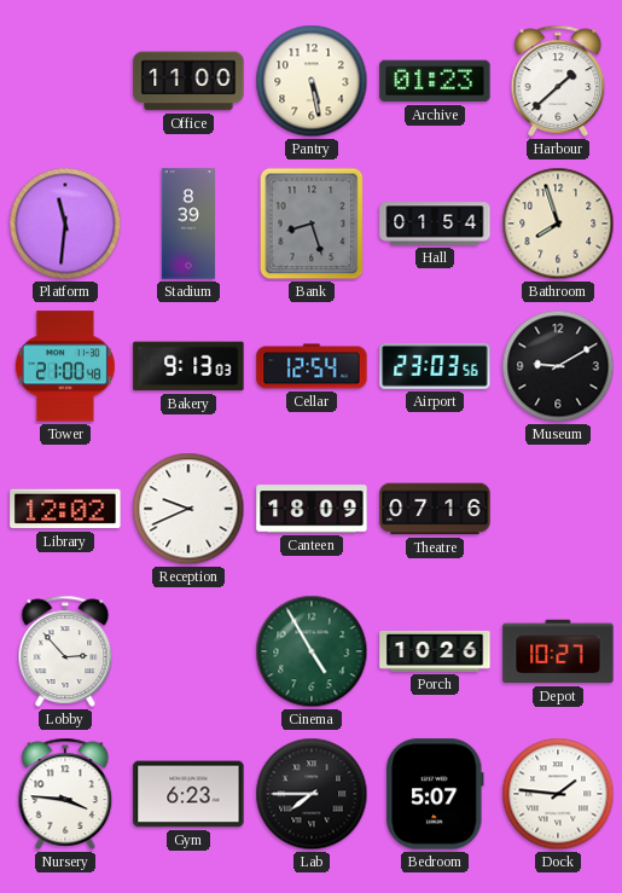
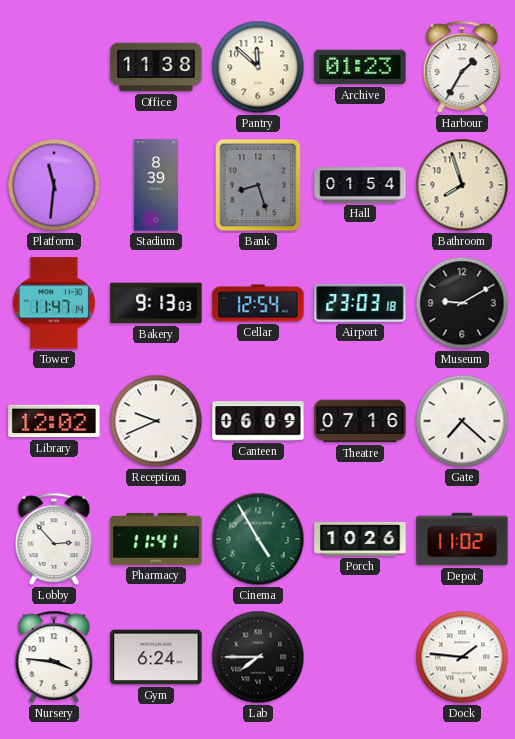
Office: 11:00 -> 11:38
Pantry: 5:28 -> 11:52
Harbour: 1:38 -> 1:35
Tower: 21:00 -> 11:47
Airport: 23:03:56 -> 23:03:18
Canteen: 18:09 -> 06:09
Gate: none -> 7:22
Pharmacy: none -> 11:41
Depot: 10:27 -> 11:02
Gym: 6:23 -> 6:24
Bedroom: 5:07 -> none
